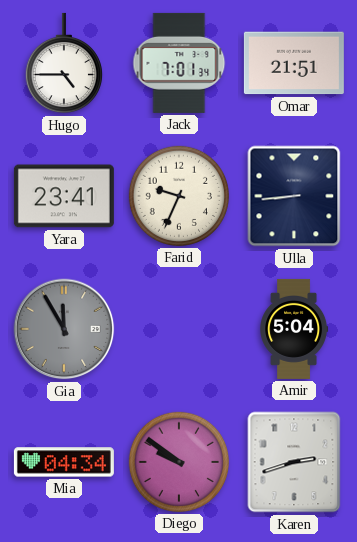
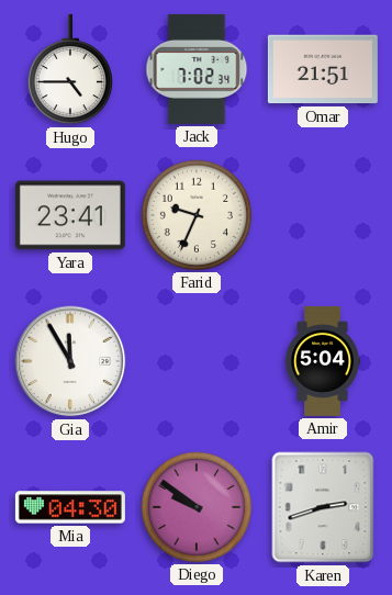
Jack: 7:01 -> 7:02
Ulla: 8:44 -> none
Gia dial: grey -> white
Mia: 04:34 -> 04:30
